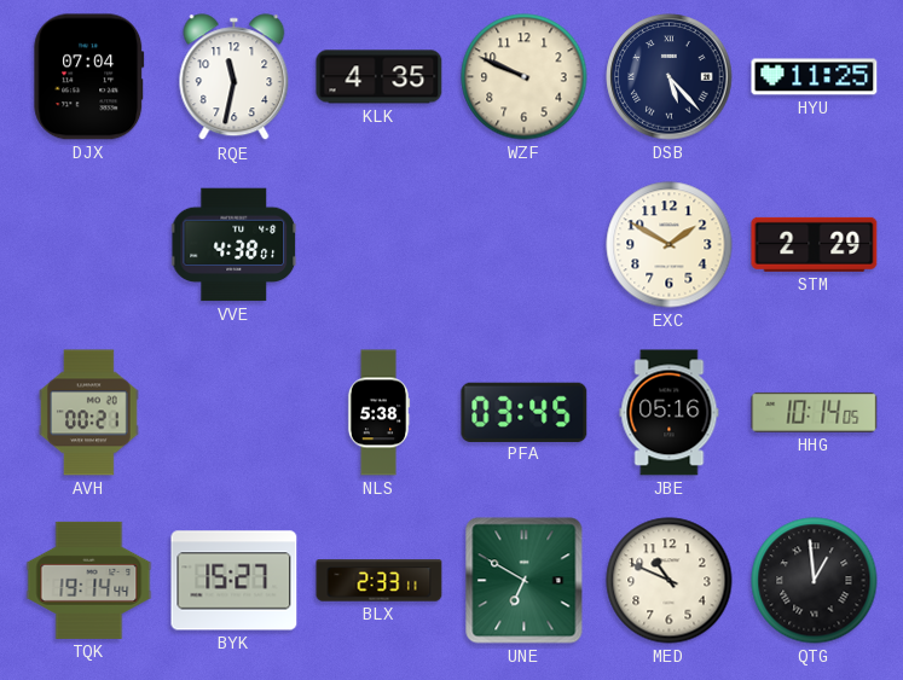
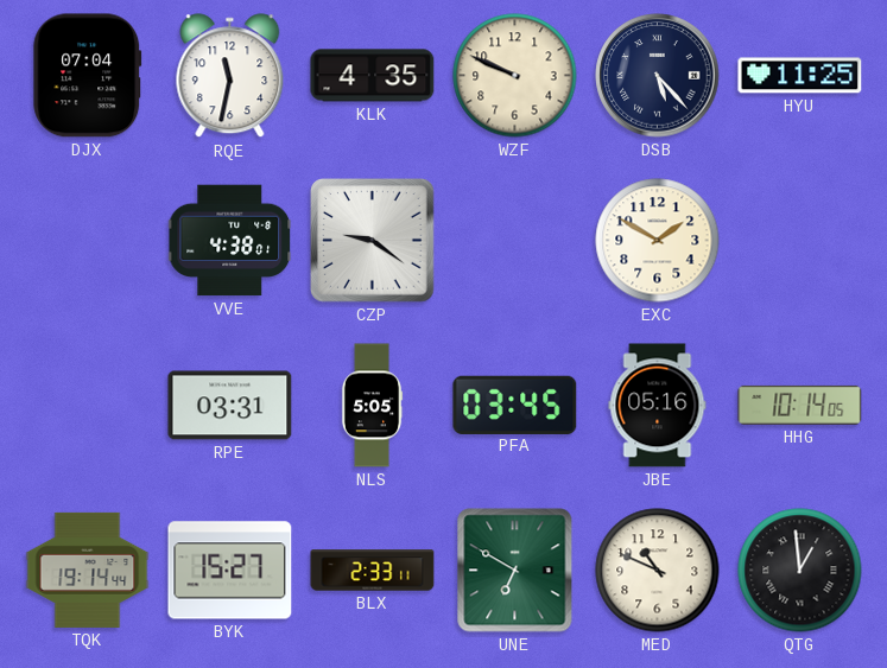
CZP: none -> 9:21
STM: 2:29 -> none
AVH: 00:21 -> none
RPE: none -> 03:31
NLS: 5:38 -> 5:05
